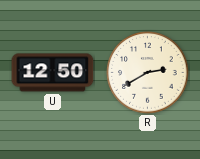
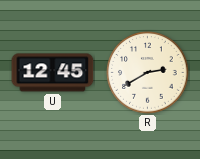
U: 12:50 -> 12:45
